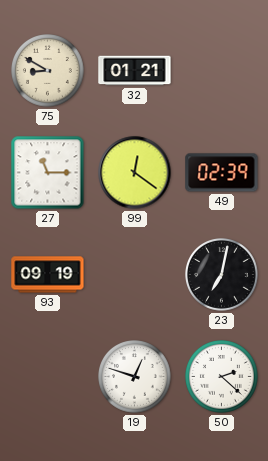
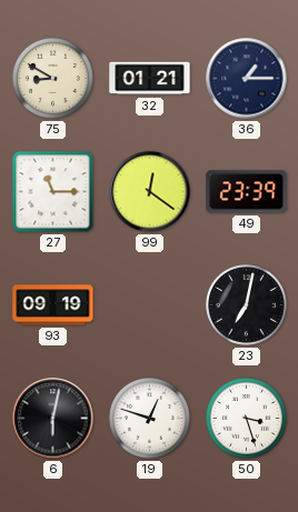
36: none -> 1:15
49: 02:39 -> 23:39
6: none -> 6:02
50: 2:22 -> 3:27
